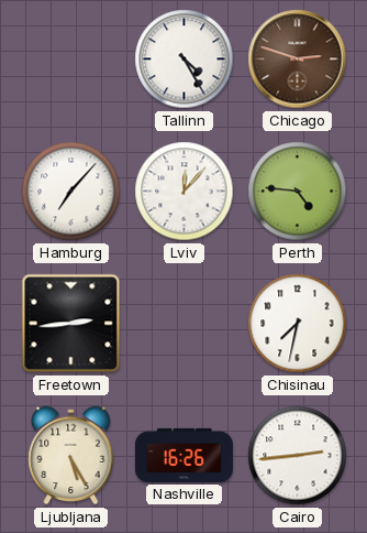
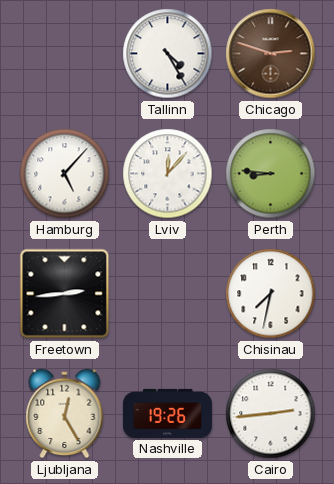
Hamburg: 7:07 -> 5:07
Perth: 4:46 -> 8:46
Ljubljana: 5:25 -> 12:25
Nashville: 16:26 -> 19:26
